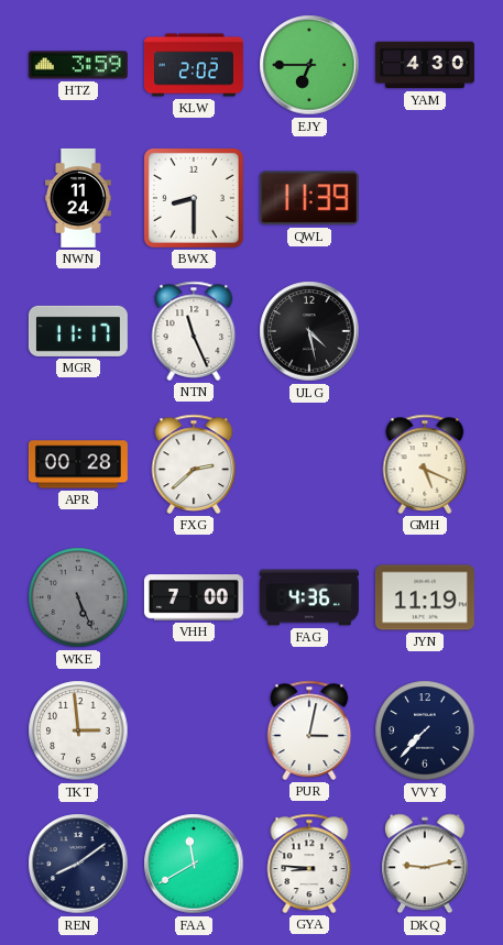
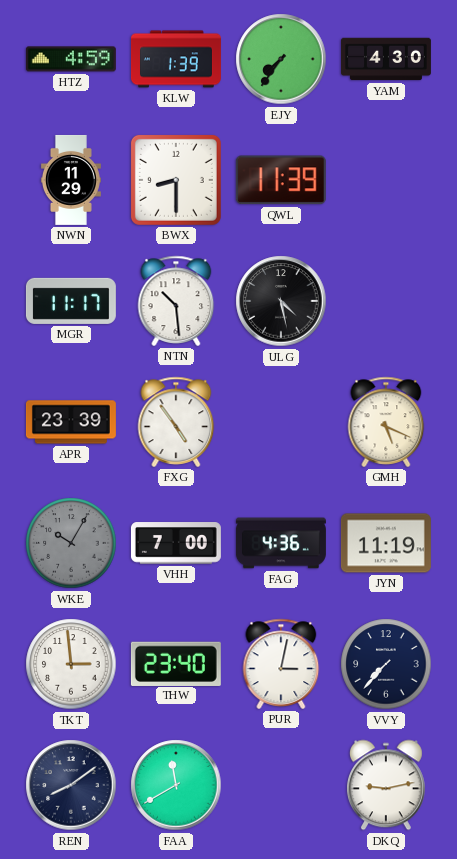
HTZ: 3:59 -> 4:59
KLW: 2:02 -> 1:39
EJY: 6:45 -> 7:36
NWN: 11:24 -> 11:29
NTN: 11:26 -> 10:29
APR: 00:28 -> 23:39
FXG: 2:38 -> 4:54
WKE: 5:26 -> 10:05
THW: none -> 23:40
GYA: 8:46 -> none
